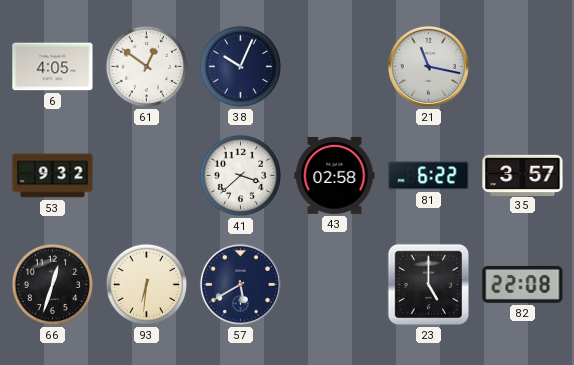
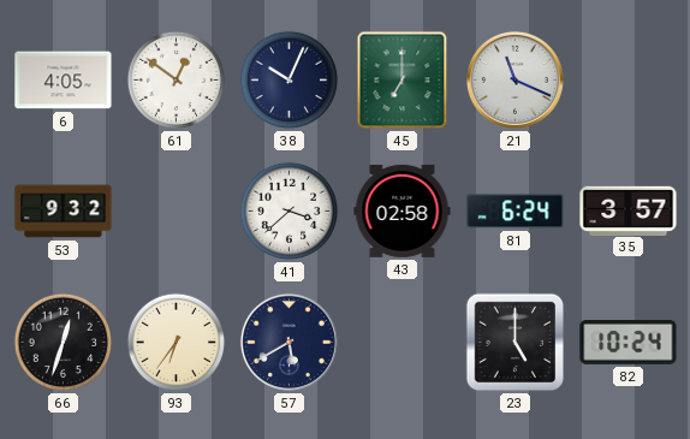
45: none -> 7:00
21: 11:17 -> 11:19
81: 6:22 -> 6:24
93: 6:31 -> 6:36
82: 22:08 -> 10:24
